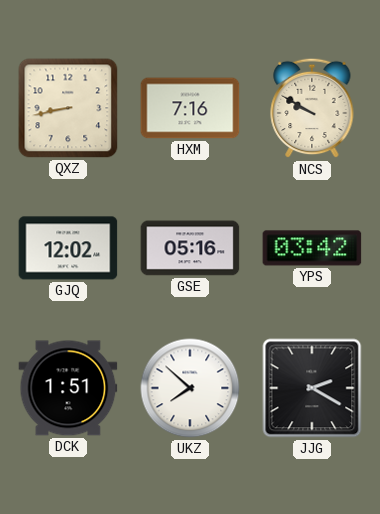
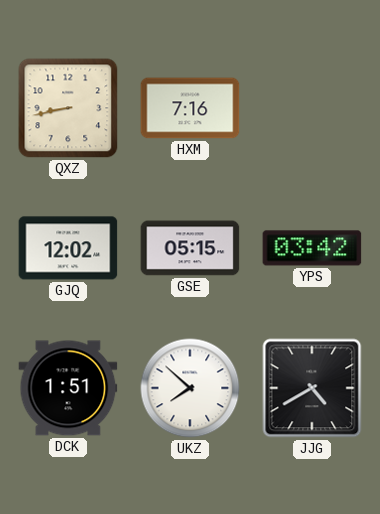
NCS: 9:50 -> none
GSE: 05:16 -> 05:15
JJG: 2:20 -> 4:40
